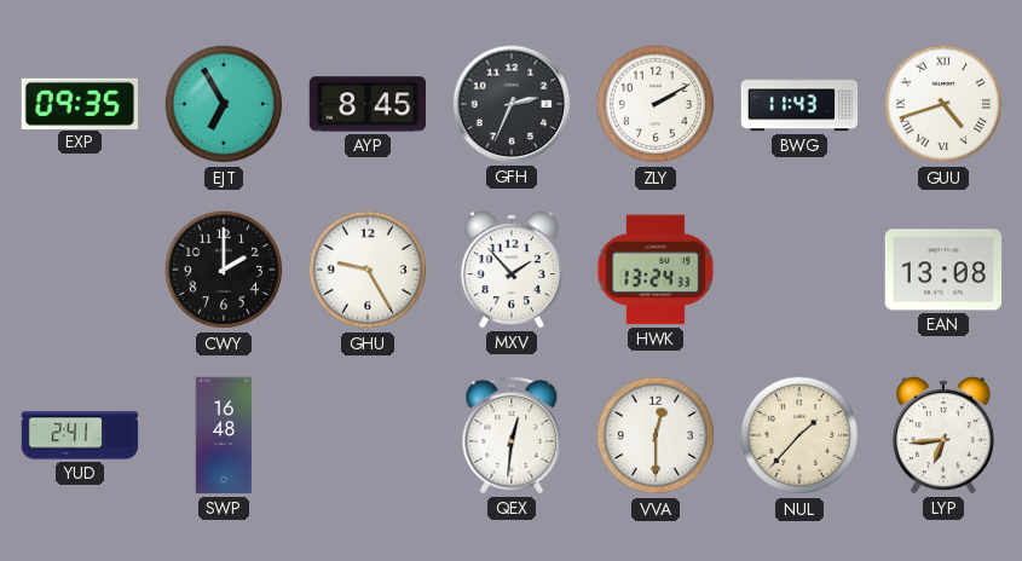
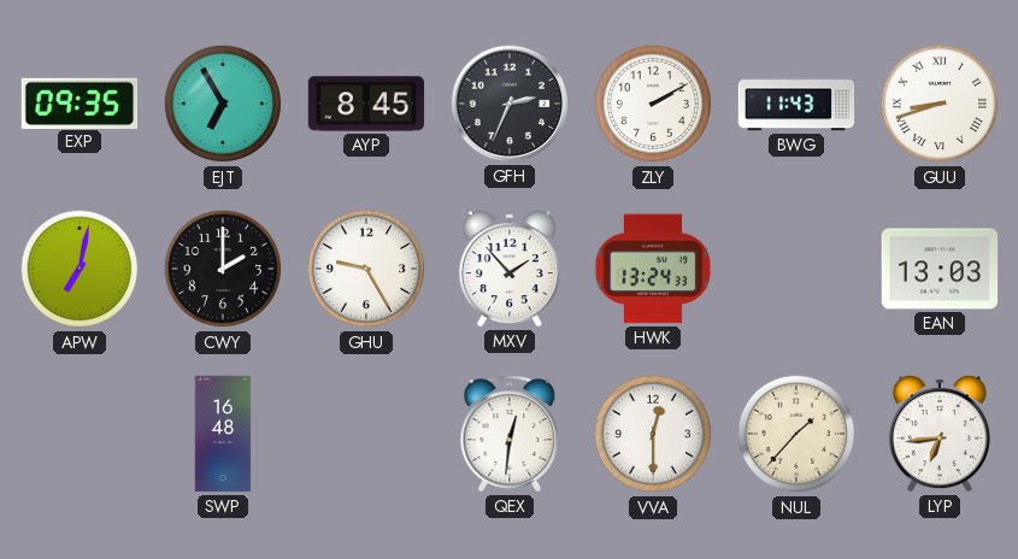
GUU: 4:42 -> 8:42
APW: none -> 7:02
EAN: 13:08 -> 13:03
YUD: 2:41 -> none
